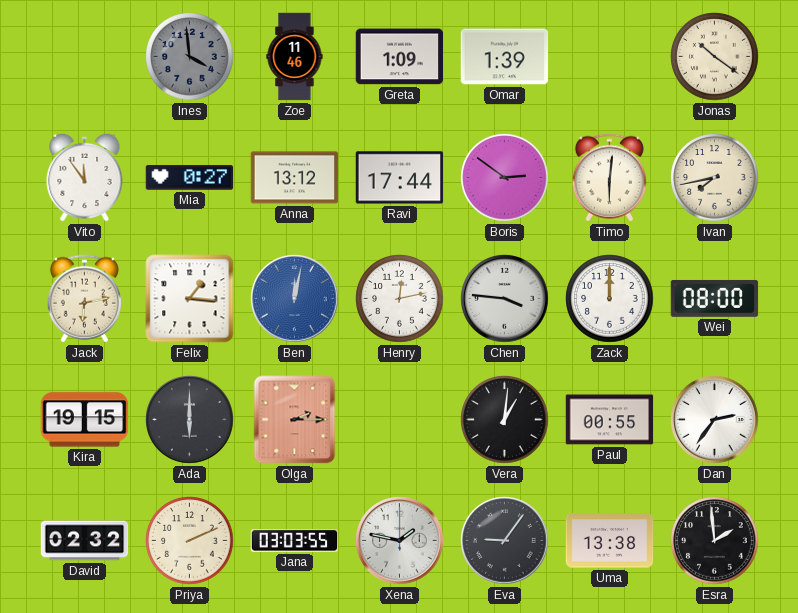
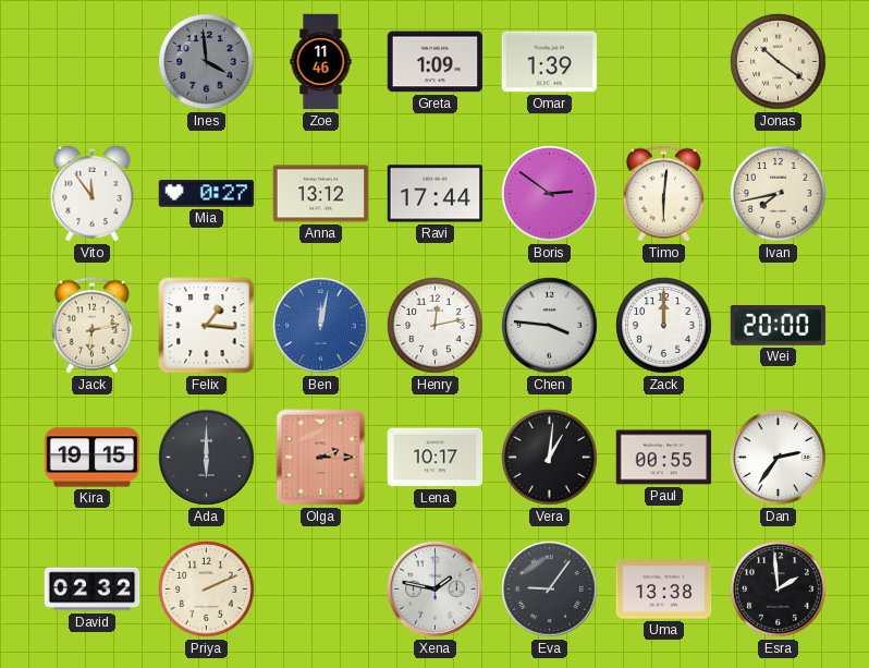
Wei: 08:00 -> 20:00
Lena: none -> 10:17
Jana: 03:03 -> none
